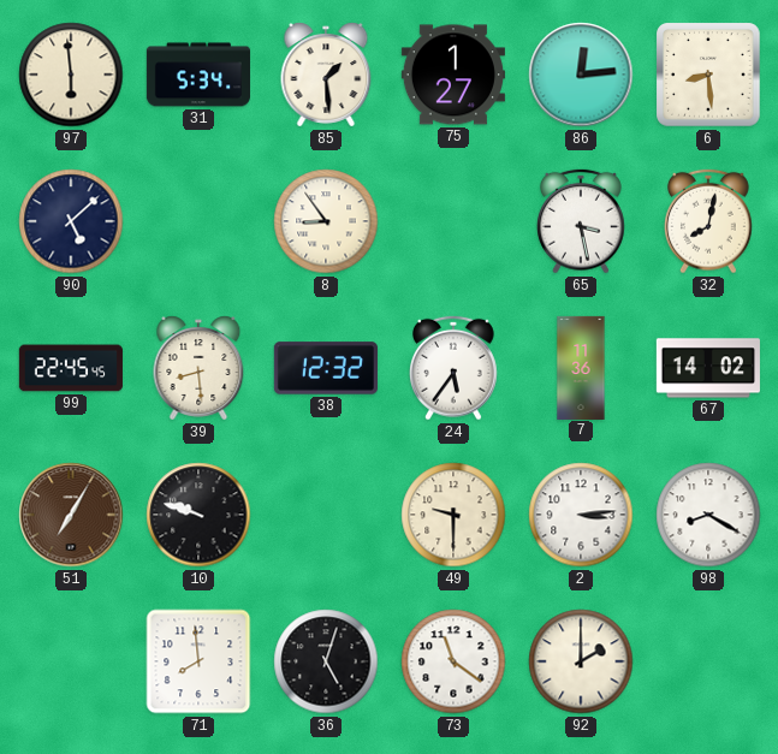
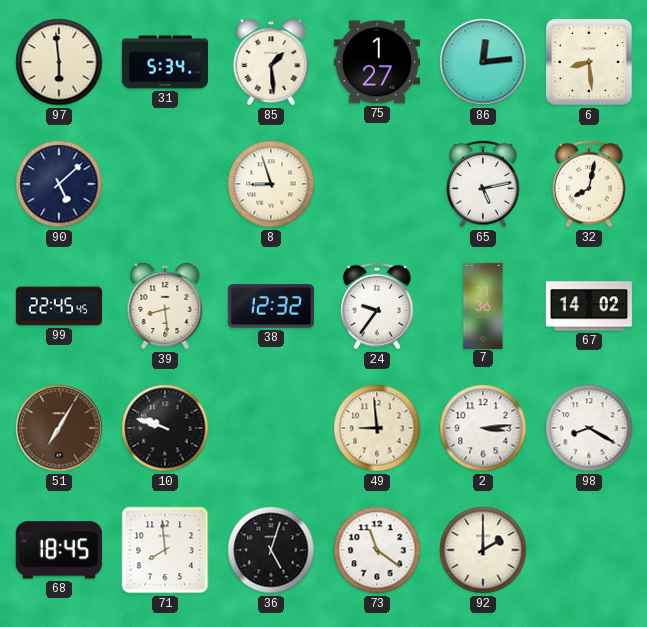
8: 8:54 -> 8:57
65: 3:28 -> 5:13
24: 5:36 -> 9:36
49: 9:30 -> 8:59
68: none -> 18:45
